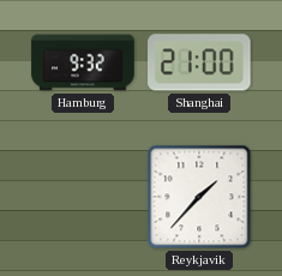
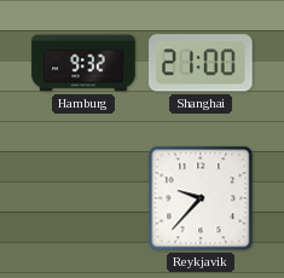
Reykjavik: 1:37 -> 9:37
